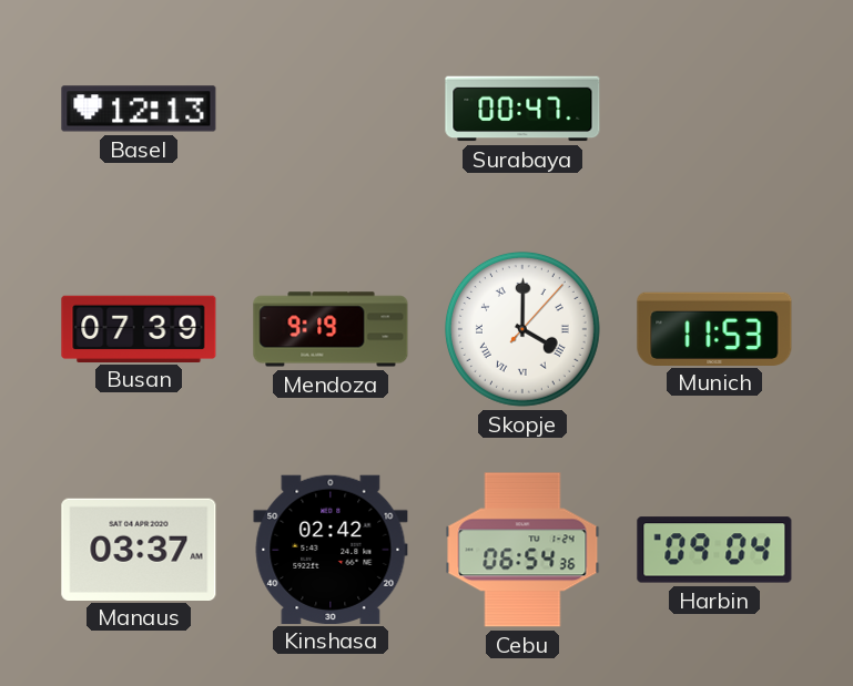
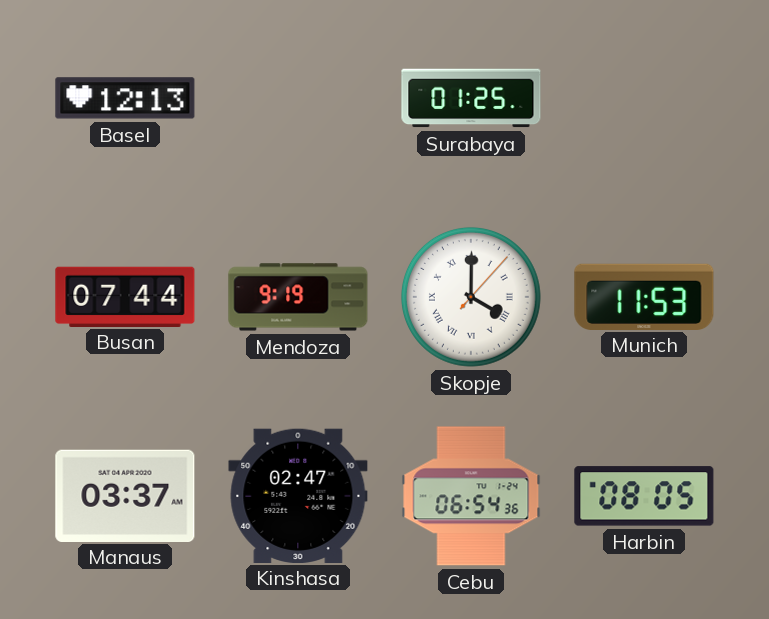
Surabaya: 00:47 -> 01:25
Busan: 07:39 -> 07:44
Kinshasa: 02:42 -> 02:47
Harbin: 09:04 -> 08:05
